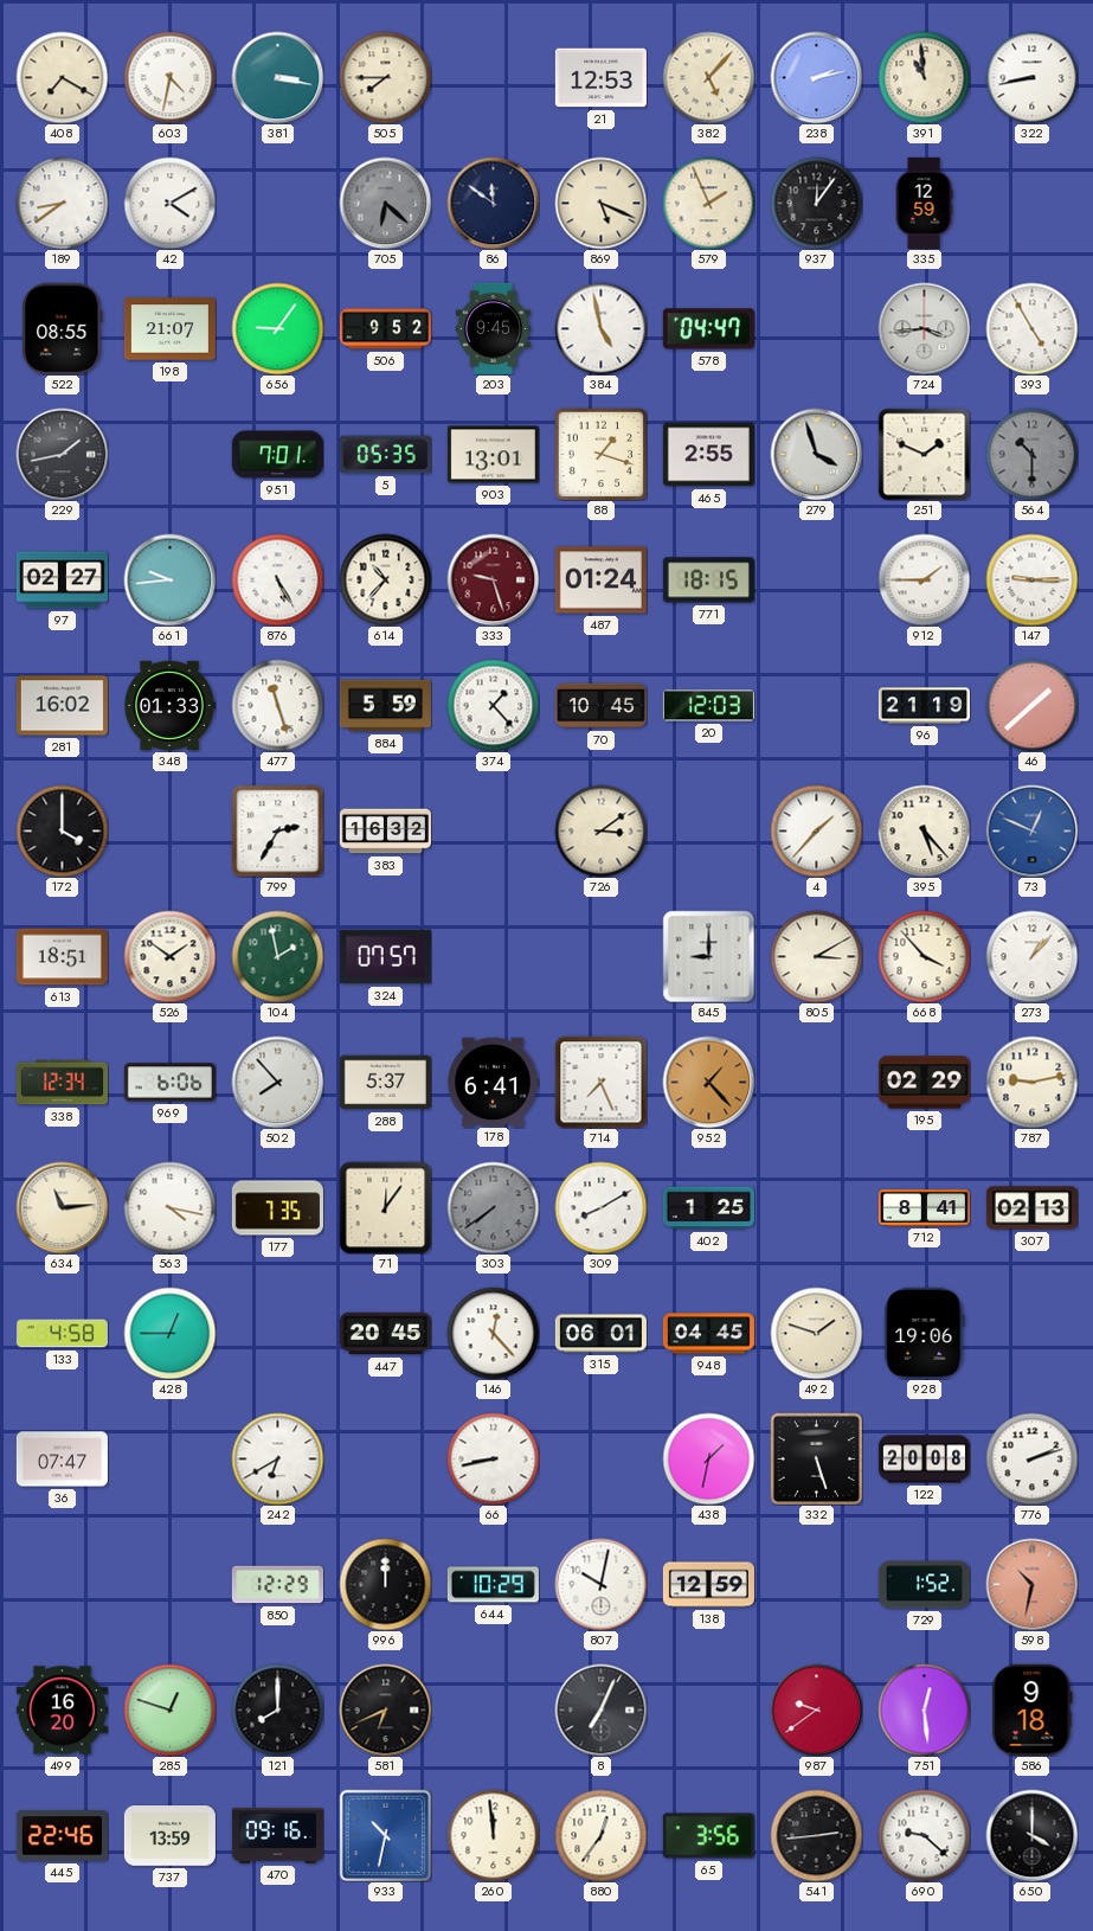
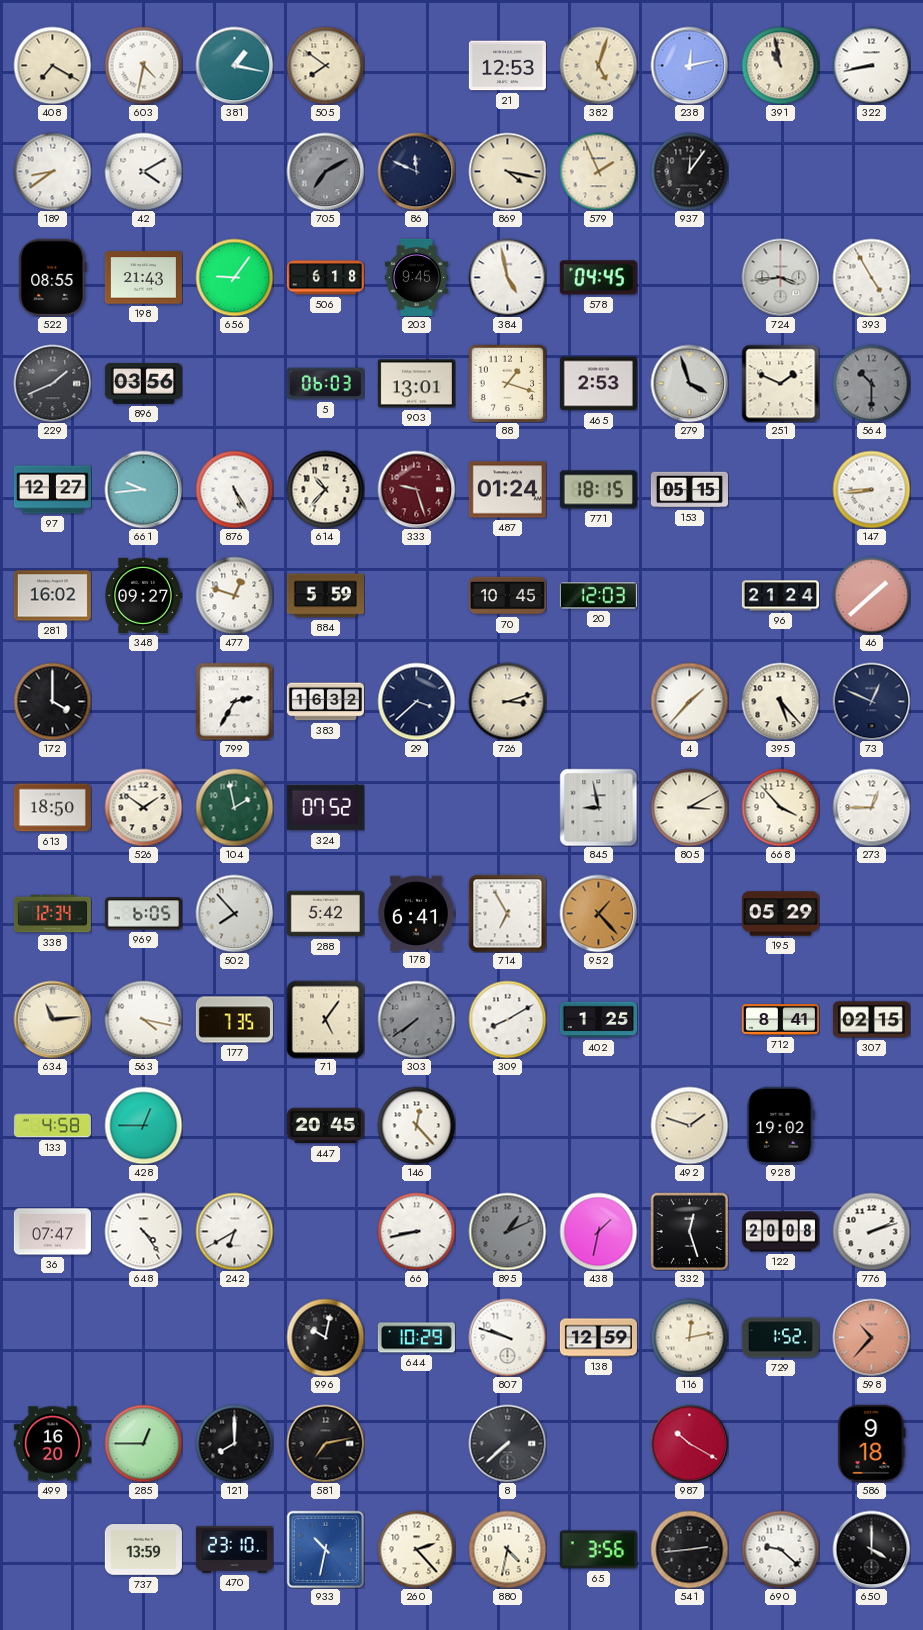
381: 3:17 -> 1:17
505: 7:45 -> 7:51
382: 5:07 -> 5:03
238: 2:13 -> 12:13
391: 10:59 -> 10:58
705: 6:22 -> 7:10
86: 11:51 -> 11:49
869: 5:19 -> 4:17
335: 12:59 -> none
198: 21:07 -> 21:43
506: 9:52 -> 6:18
578: 04:47 -> 04:45
229: 1:43 -> 1:41
896: none -> 03:56
951: 7:01 -> none
5: 05:35 -> 06:03
465: 2:55 -> 2:53
97: 02:27 -> 12:27
153: none -> 05:15
912: 1:45 -> none
147: 9:15 -> 8:44
348: 01:33 -> 09:27
477: 11:27 -> 12:48
374: 1:23 -> none
96: 21:19 -> 21:24
29: none -> 3:38
726: 3:09 -> 3:12
73 dial: blue -> navy
613: 18:51 -> 18:50
324: 07:57 -> 07:52
845: 9:00 -> 8:58
273: 1:07 -> 12:45
969: 6:06 -> 6:05
288: 5:37 -> 5:42
714: 7:26 -> 6:55
195: 02:29 -> 05:29
787: 9:13 -> none
71: 12:06 -> 5:06
307: 02:13 -> 02:15
315: 06:01 -> none
948: 04:45 -> none
928: 19:06 -> 19:02
648: none -> 4:24
895: none -> 1:11
332: 5:27 -> 12:27
850: 12:29 -> none
996: 12:00 -> 10:02
807: 10:02 -> 9:48
116: none -> 12:13
598: 10:32 -> 10:37
285: 12:48 -> 12:45
581: 6:41 -> 7:13
8: 7:04 -> 7:38
987: 9:39 -> 10:20
751: 12:29 -> none
445: 22:46 -> none
470: 09:16 -> 23:10
260: 11:59 -> 2:23
880: 12:36 -> 4:32
